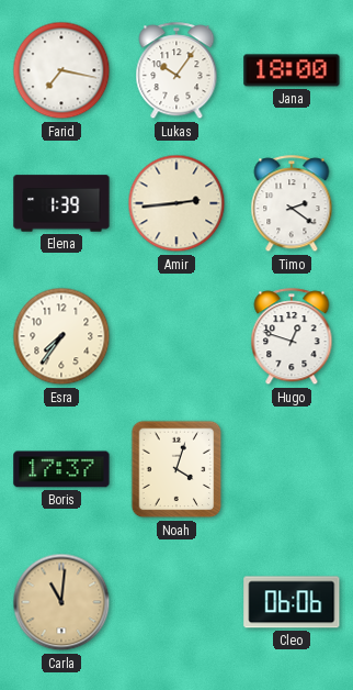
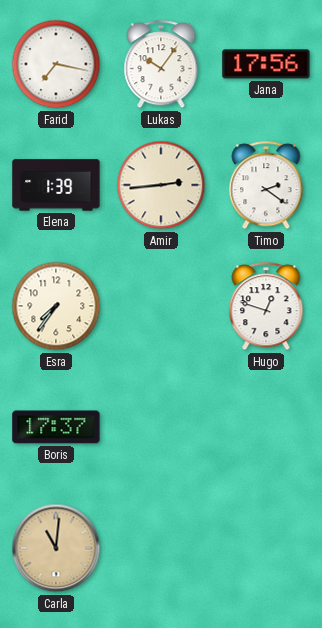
Jana: 18:00 -> 17:56
Noah: 4:03 -> none
Cleo: 06:06 -> none
